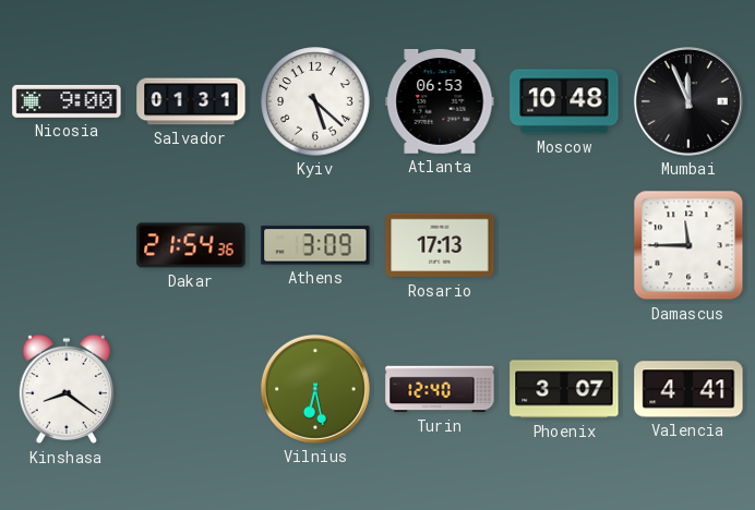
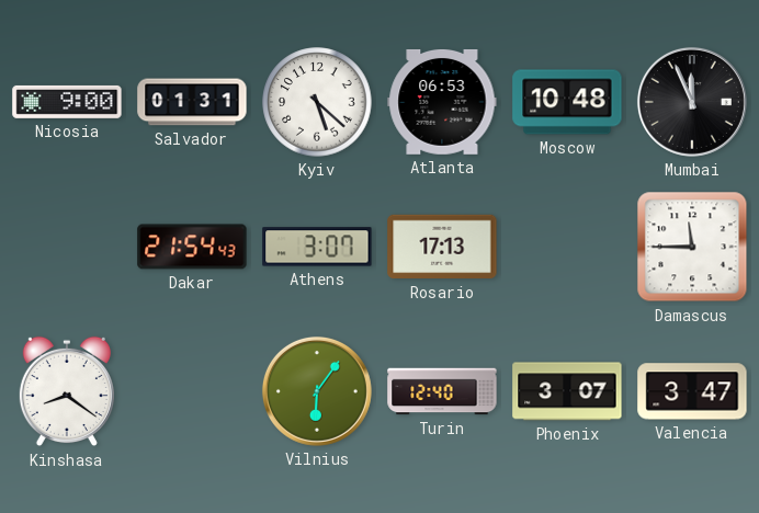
Dakar: 21:54:36 -> 21:54:43
Athens: 3:09 -> 3:07
Vilnius: 6:28 -> 6:06
Valencia: 4:41 -> 3:47
